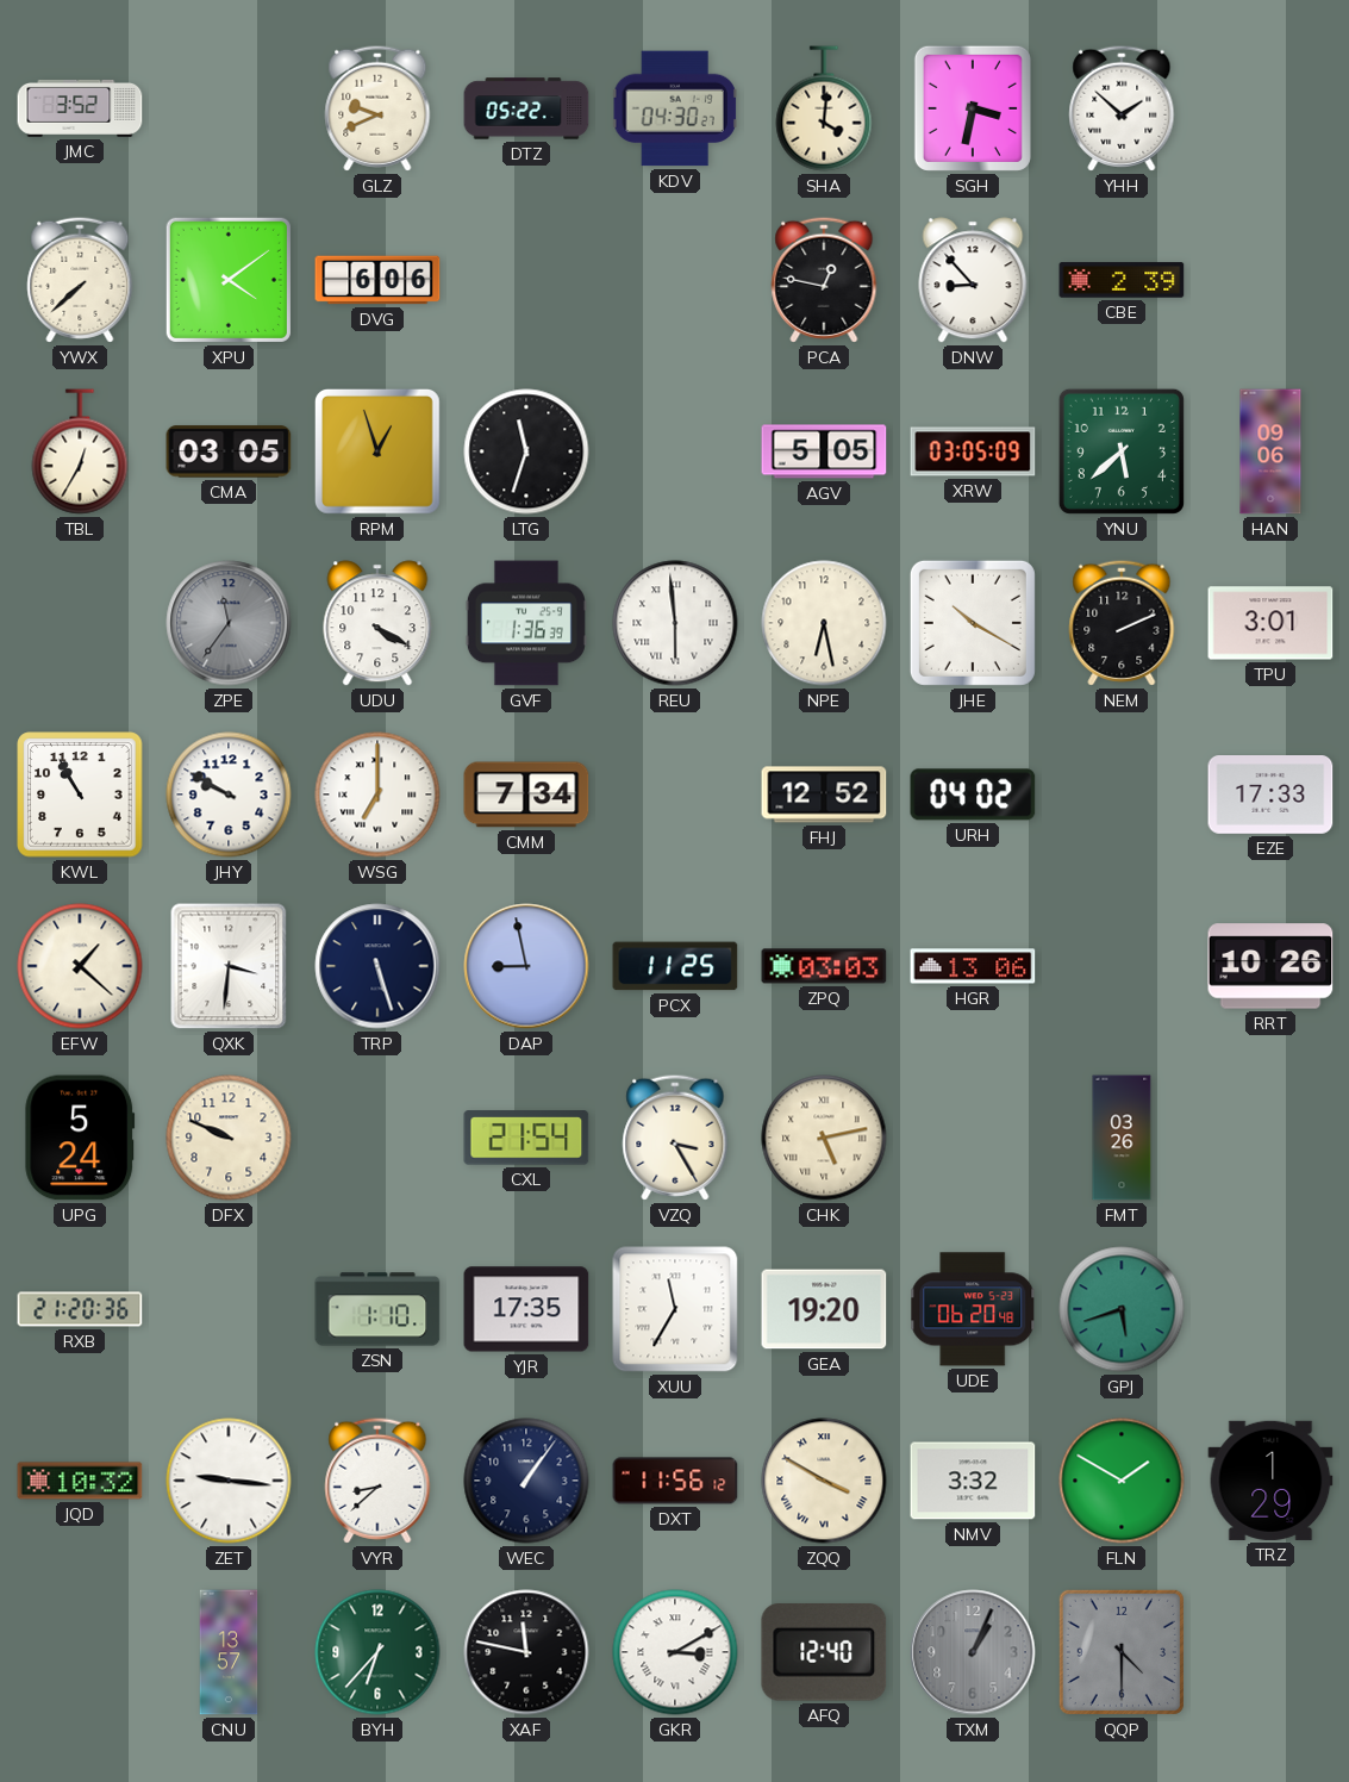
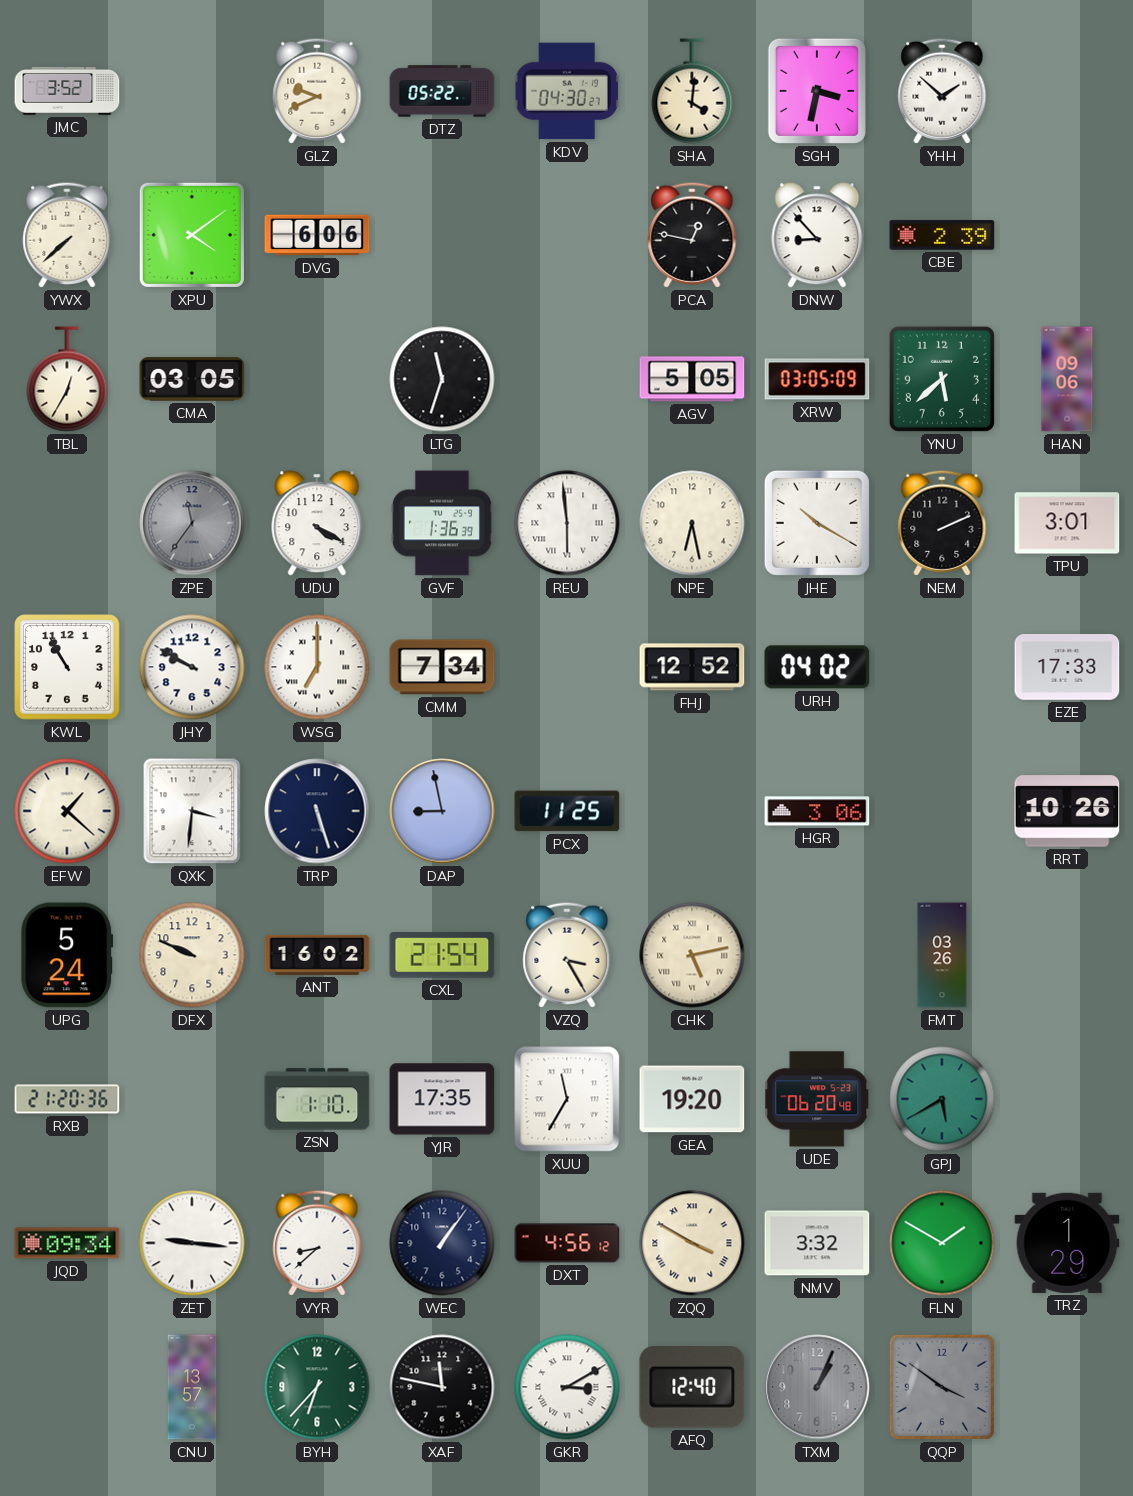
RPM: 12:57 -> none
ZPQ: 03:03 -> none
HGR: 13:06 -> 3:06
ANT: none -> 16:02
GPJ: 5:42 -> 5:40
JQD: 10:32 -> 09:34
DXT: 11:56 -> 4:56
QQP: 4:30 -> 3:51
